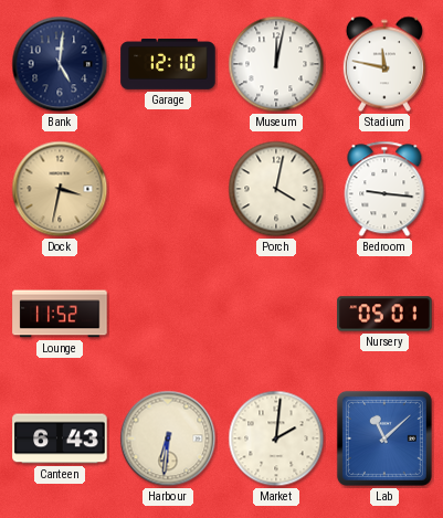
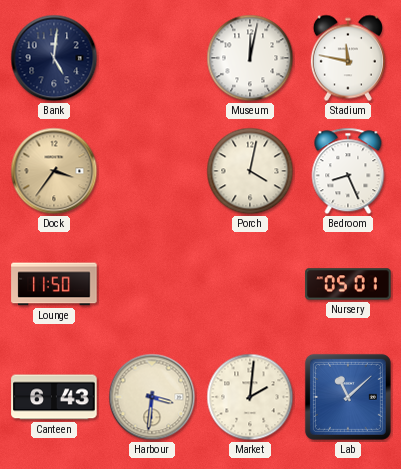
Garage: 12:10 -> none
Dock: 3:32 -> 3:36
Bedroom: 9:16 -> 8:26
Lounge: 11:52 -> 11:50
Harbour: 6:31 -> 3:31
